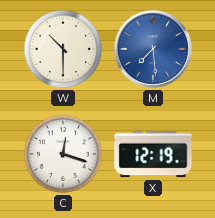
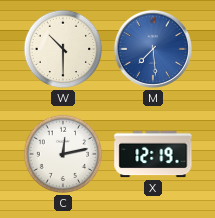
C: 12:18 -> 12:13
